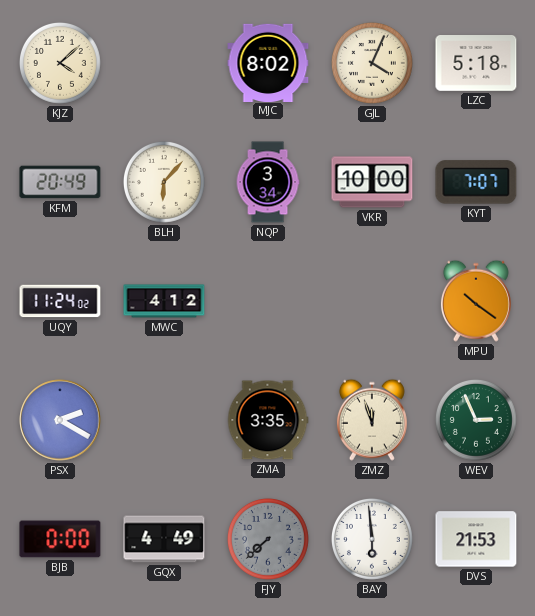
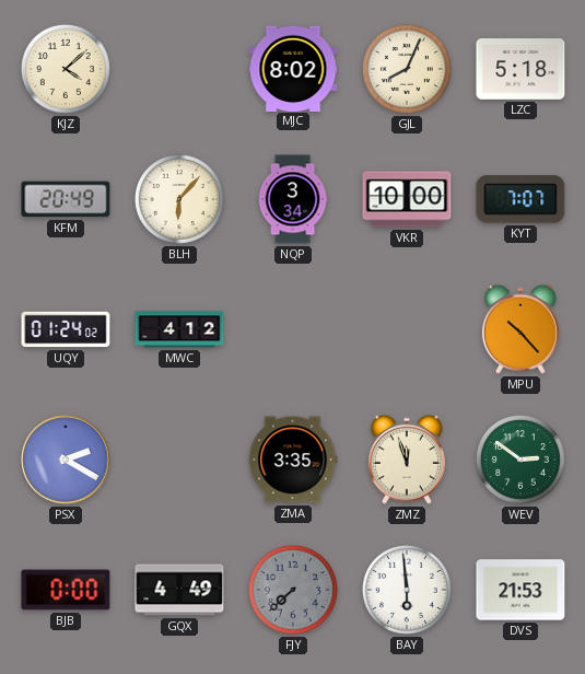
GJL: 4:04 -> 8:04
UQY: 11:24 -> 01:24
MPU: 10:21 -> 10:23
WEV: 2:56 -> 2:51
